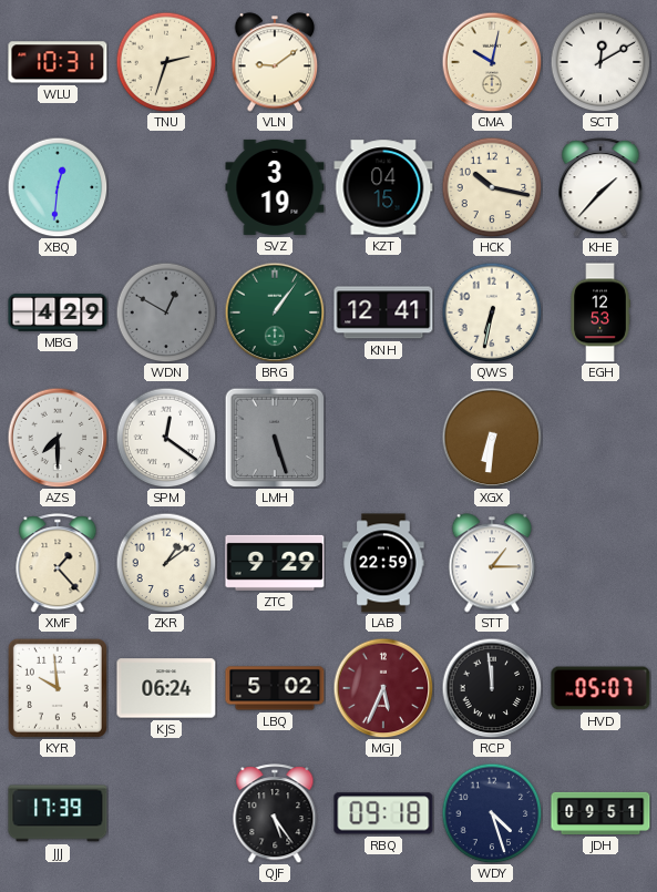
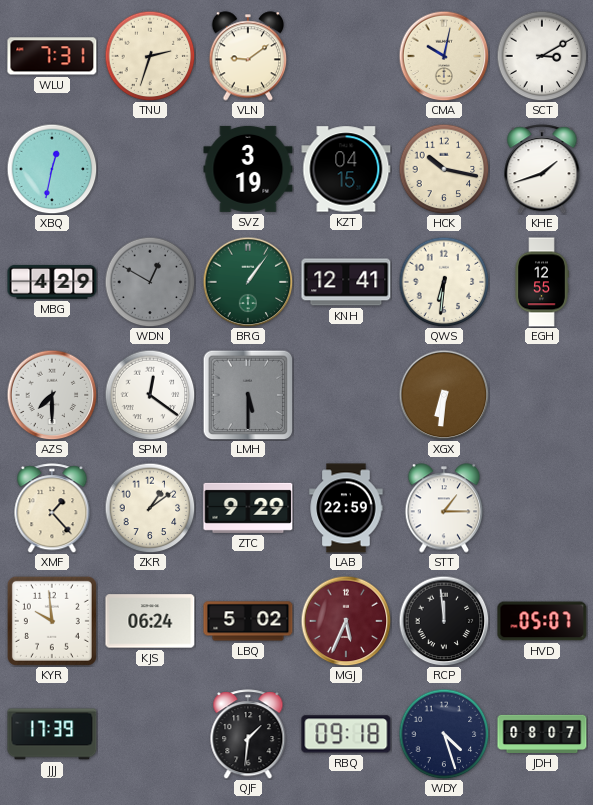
WLU: 10:31 -> 7:31
SCT: 12:10 -> 3:10
XBQ: 12:31 -> 12:32
KHE: 1:37 -> 1:42
QWS: 6:32 -> 6:31
EGH: 12:53 -> 12:55
LMH: 5:27 -> 5:30
QJF: 5:24 -> 1:31
JDH: 09:51 -> 08:07
